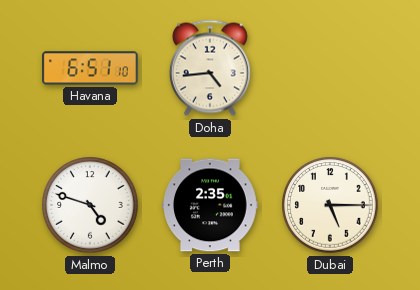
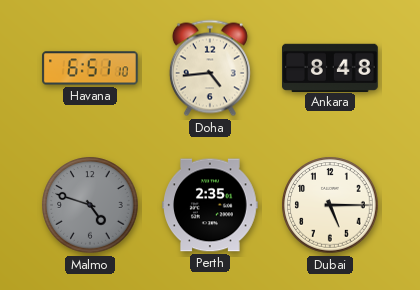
Ankara: none -> 8:48
Malmo dial: white -> grey
